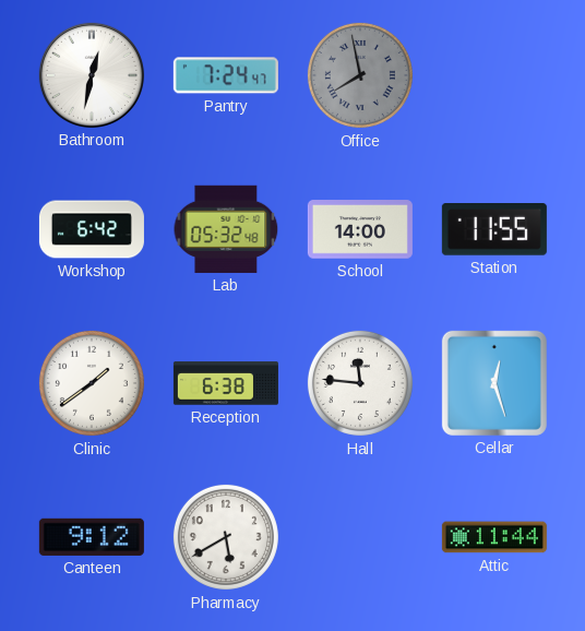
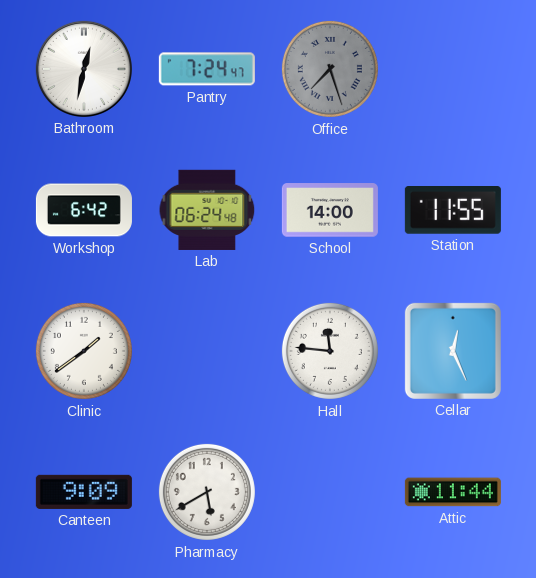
Office: 7:58 -> 7:27
Lab: 05:32 -> 06:24
Reception: 6:38 -> none
Cellar: 12:27 -> 12:26
Canteen: 9:12 -> 9:09
